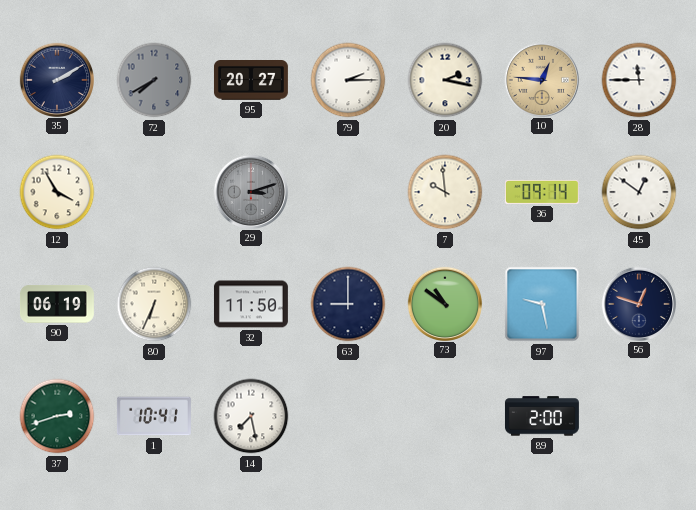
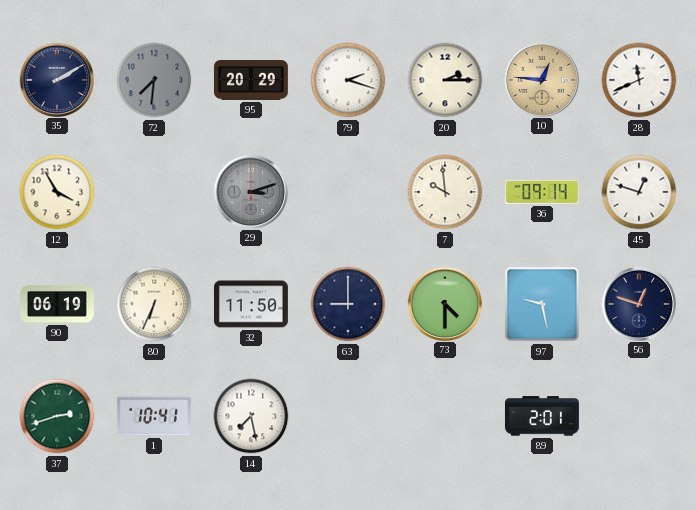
72: 7:40 -> 7:31
95: 20:27 -> 20:29
79: 2:15 -> 2:18
20: 2:17 -> 2:15
28: 11:45 -> 11:41
45: 12:51 -> 12:48
73: 10:51 -> 4:30
89: 2:00 -> 2:01
